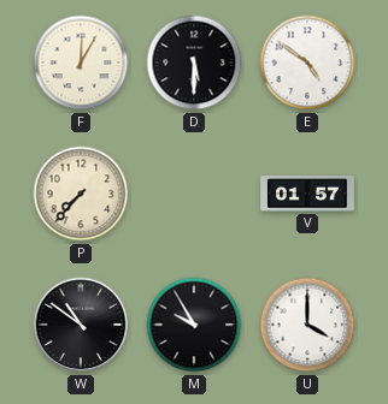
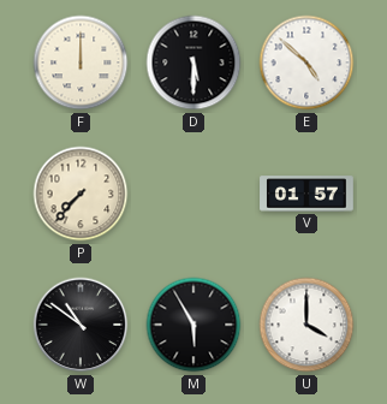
F: 12:05 -> 12:00
E: 4:51 -> 4:52
M: 9:55 -> 5:55
